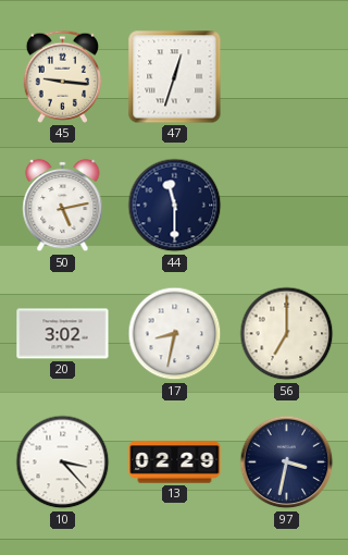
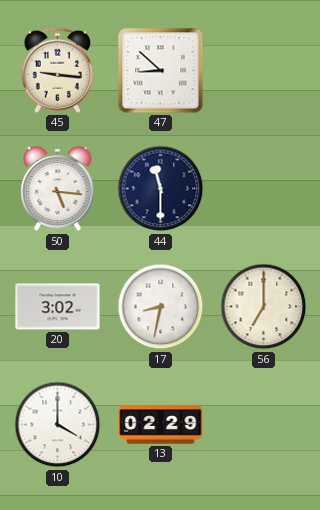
47: 12:33 -> 8:52
50: 5:13 -> 5:16
10: 3:23 -> 4:00
97: 3:32 -> none
